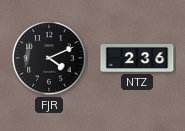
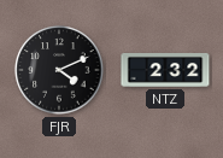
NTZ: 2:36 -> 2:32
